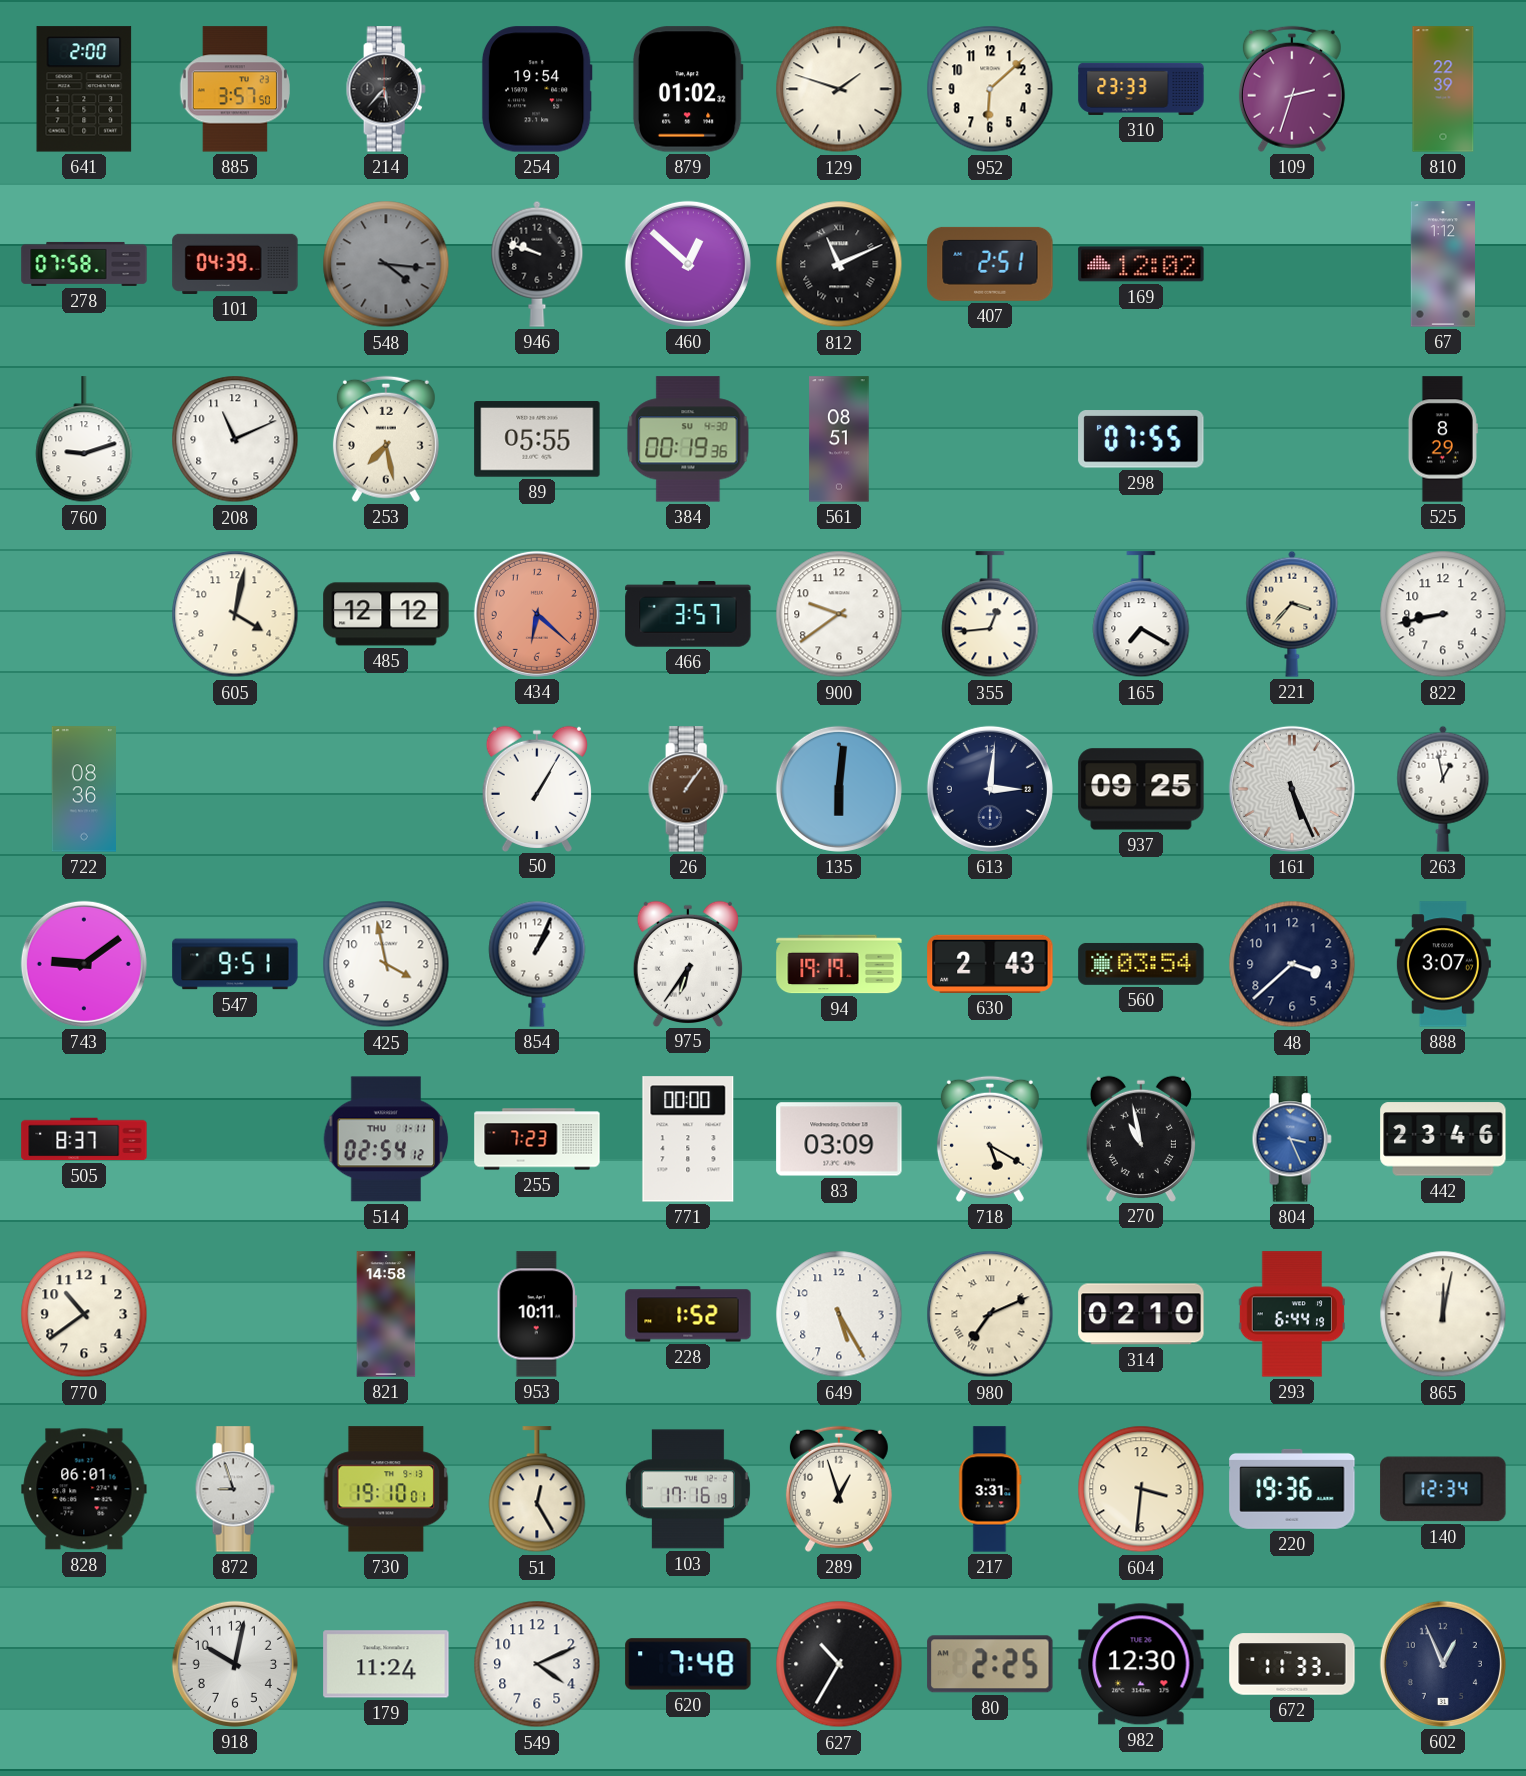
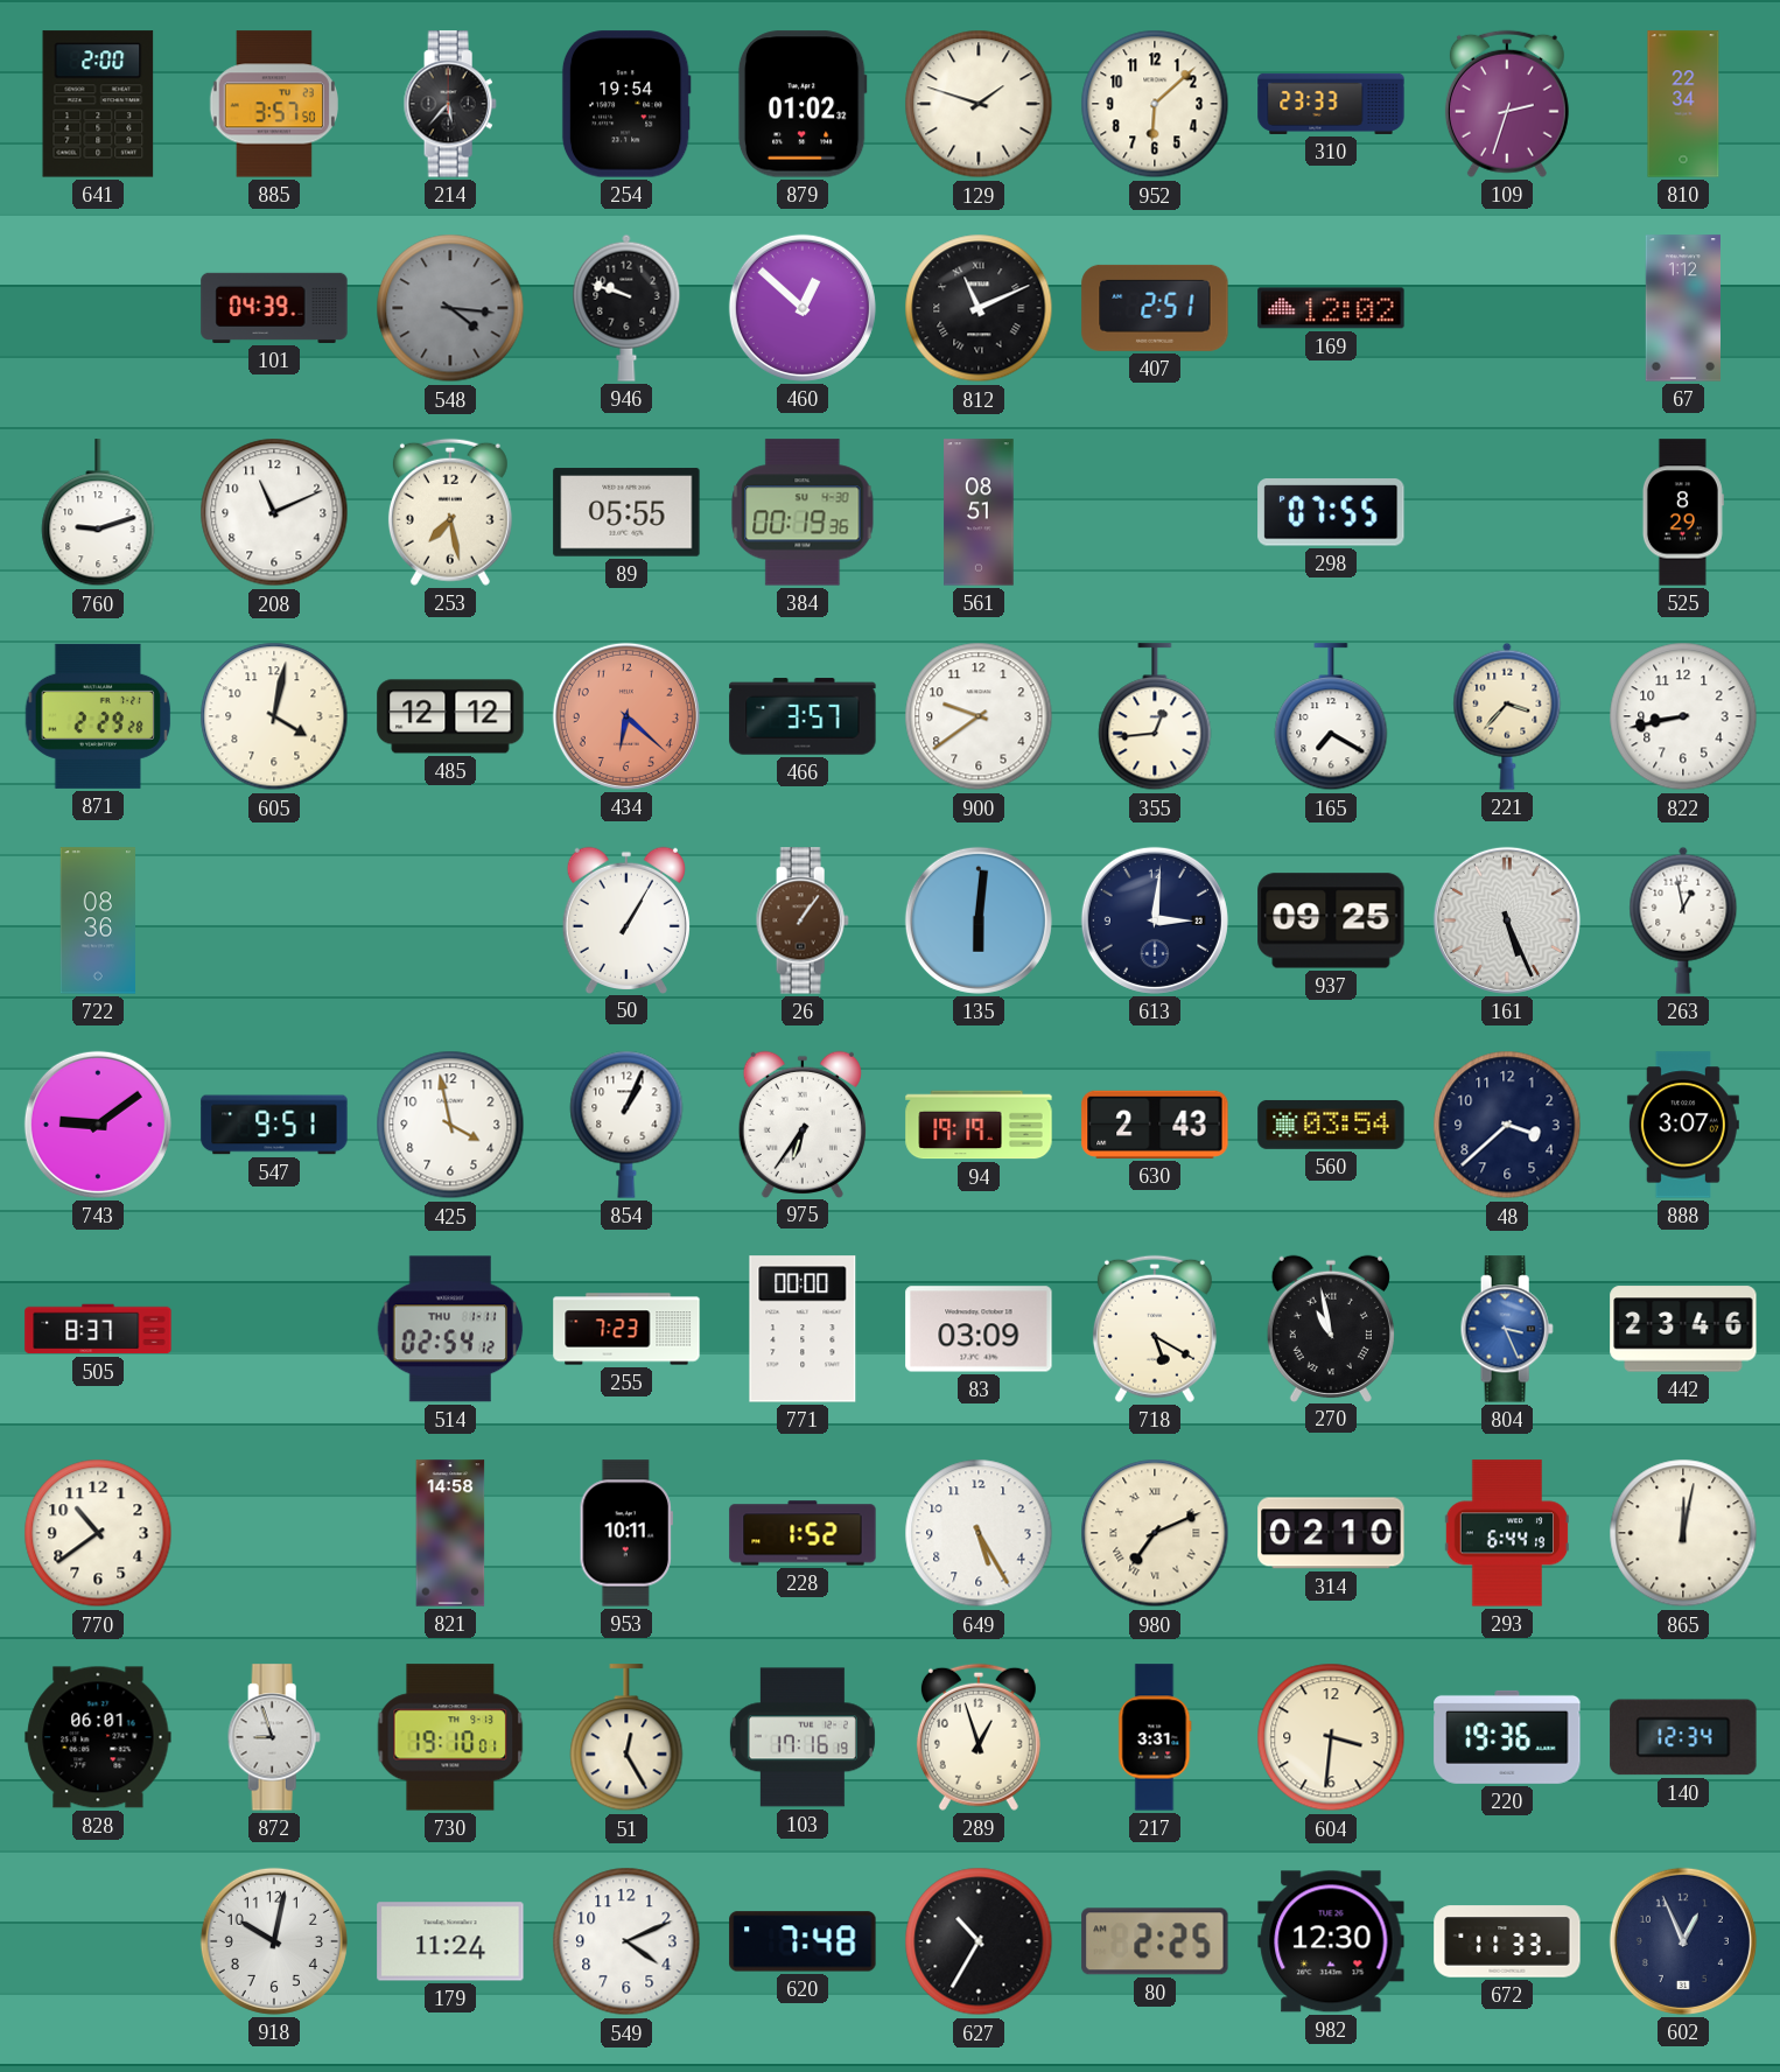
810: 22:39 -> 22:34
278: 07:58 -> none
871: none -> 2:29
